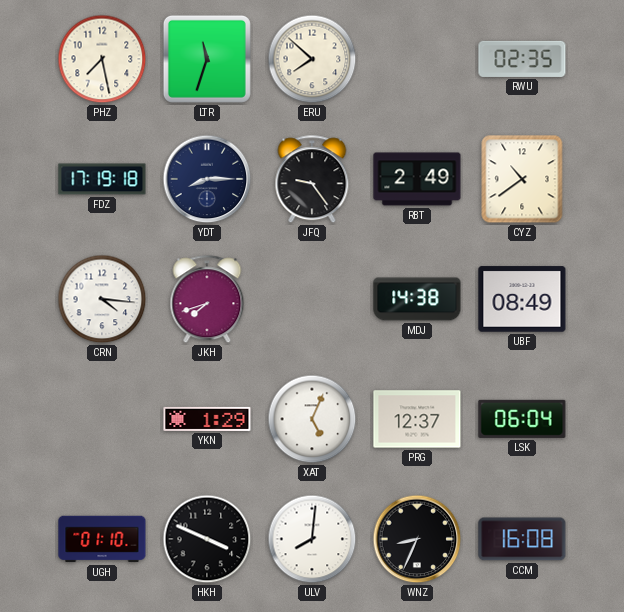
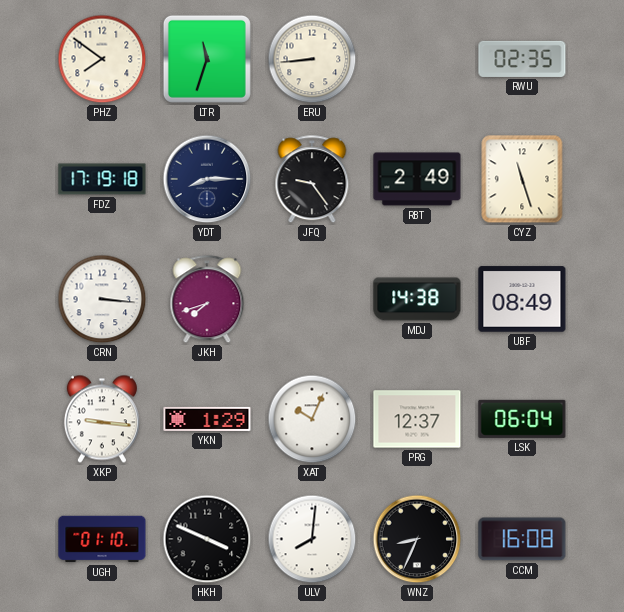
PHZ: 7:28 -> 7:51
ERU: 7:52 -> 8:44
CYZ: 10:39 -> 11:27
CRN: 4:16 -> 3:16
XKP: none -> 9:16
XAT: 5:04 -> 10:04
